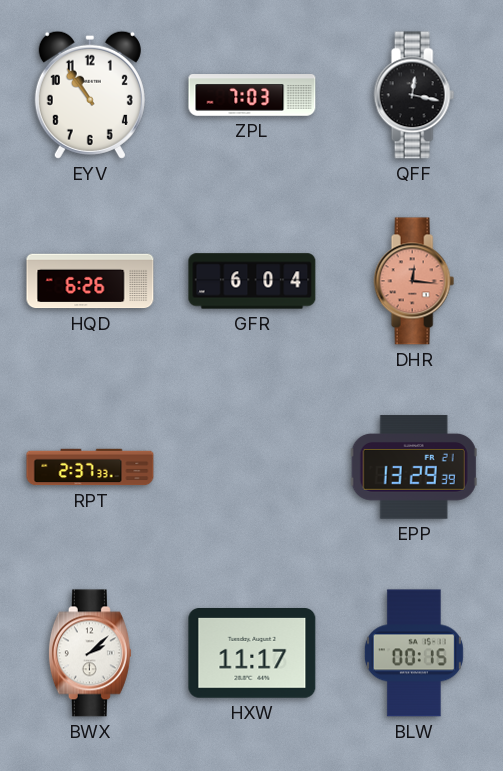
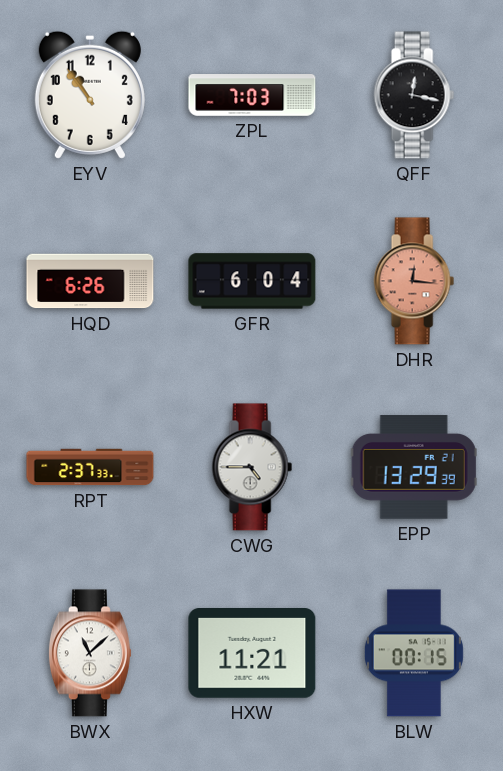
CWG: none -> 4:45
BWX: 2:08 -> 11:08
HXW: 11:17 -> 11:21
